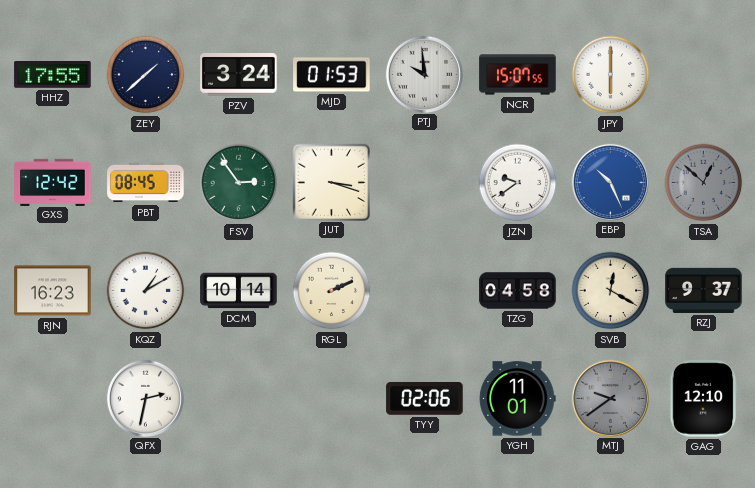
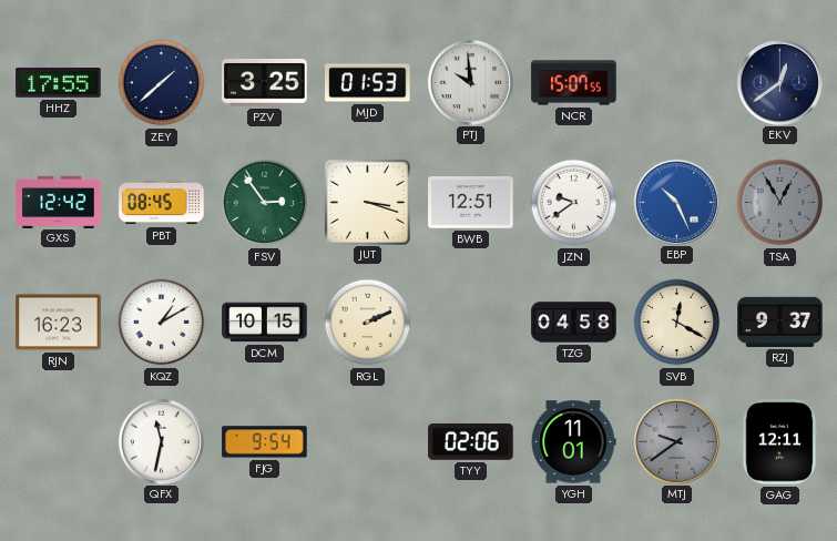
PZV: 3:24 -> 3:25
JPY: 6:00 -> none
EKV: none -> 12:39
BWB: none -> 12:51
TSA: 12:52 -> 12:55
DCM: 10:14 -> 10:15
QFX: 2:32 -> 11:32
FJG: none -> 9:54
GAG: 12:10 -> 12:11
